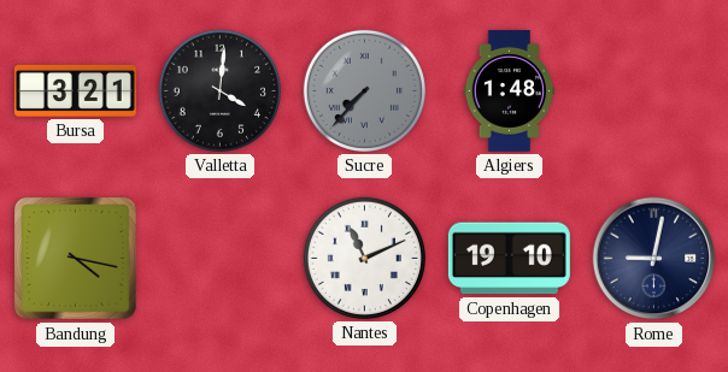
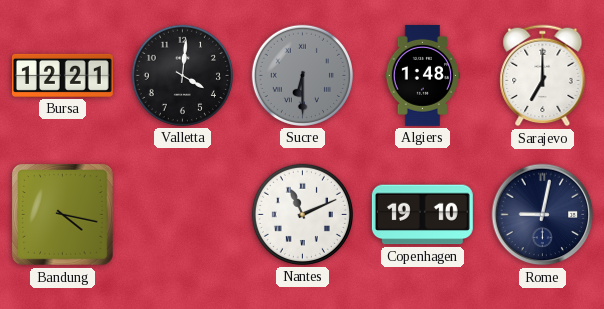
Bursa: 3:21 -> 12:21
Sucre: 7:37 -> 6:30
Sarajevo: none -> 7:00
